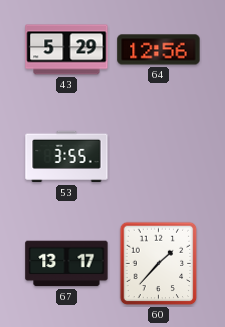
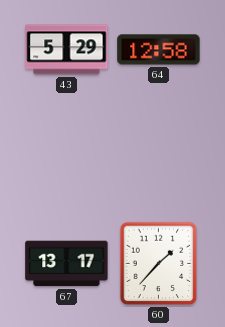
64: 12:56 -> 12:58
53: 3:55 -> none
